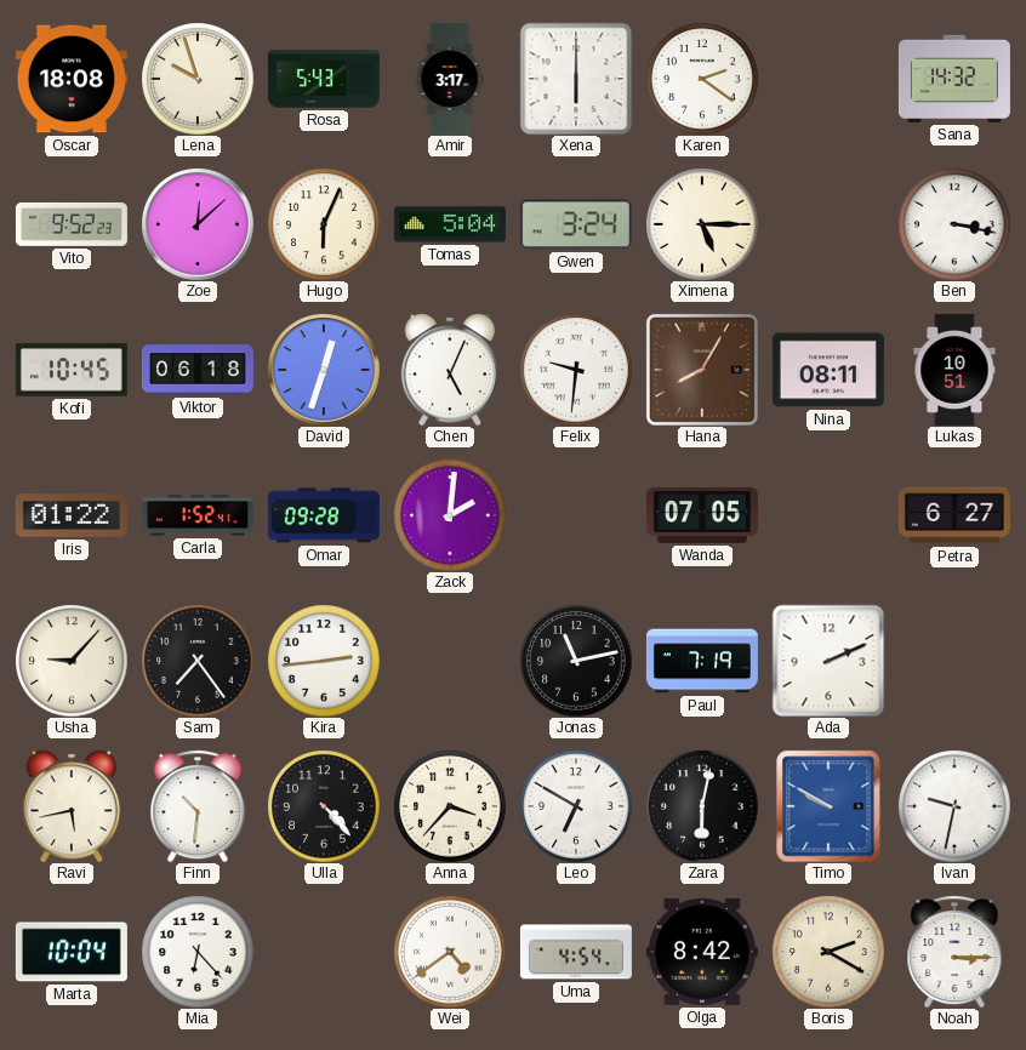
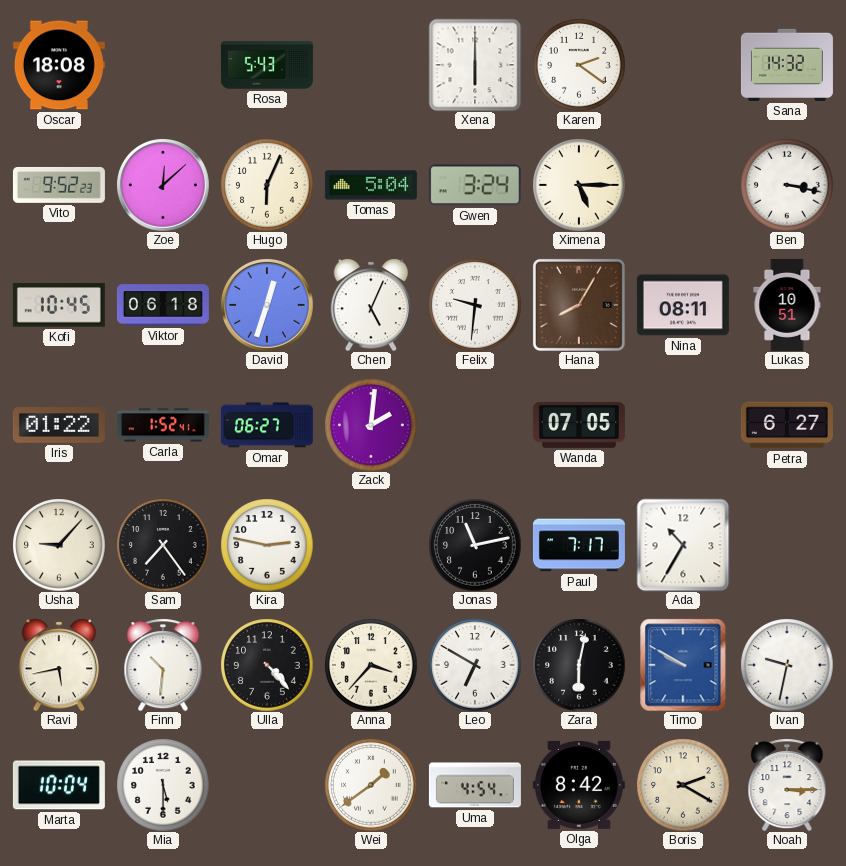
Lena: 9:57 -> none
Amir: 3:17 -> none
Omar: 09:28 -> 06:27
Kira: 2:44 -> 2:47
Paul: 7:19 -> 7:17
Ada: 2:11 -> 10:35
Mia: 6:23 -> 5:30
Wei: 4:39 -> 1:39
